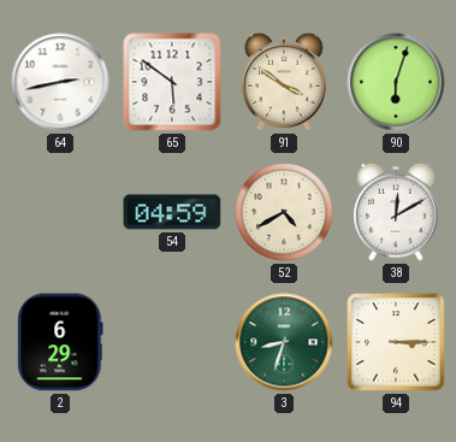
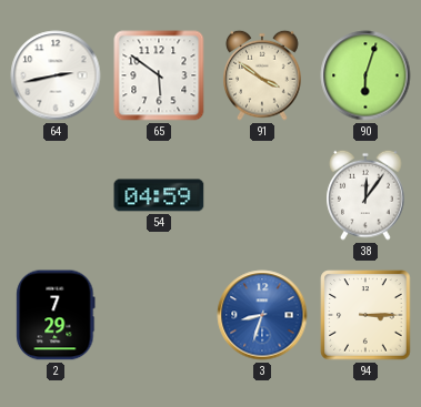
52: 4:40 -> none
38: 12:10 -> 12:06
2: 6:29 -> 7:29
3 dial: green -> blue
